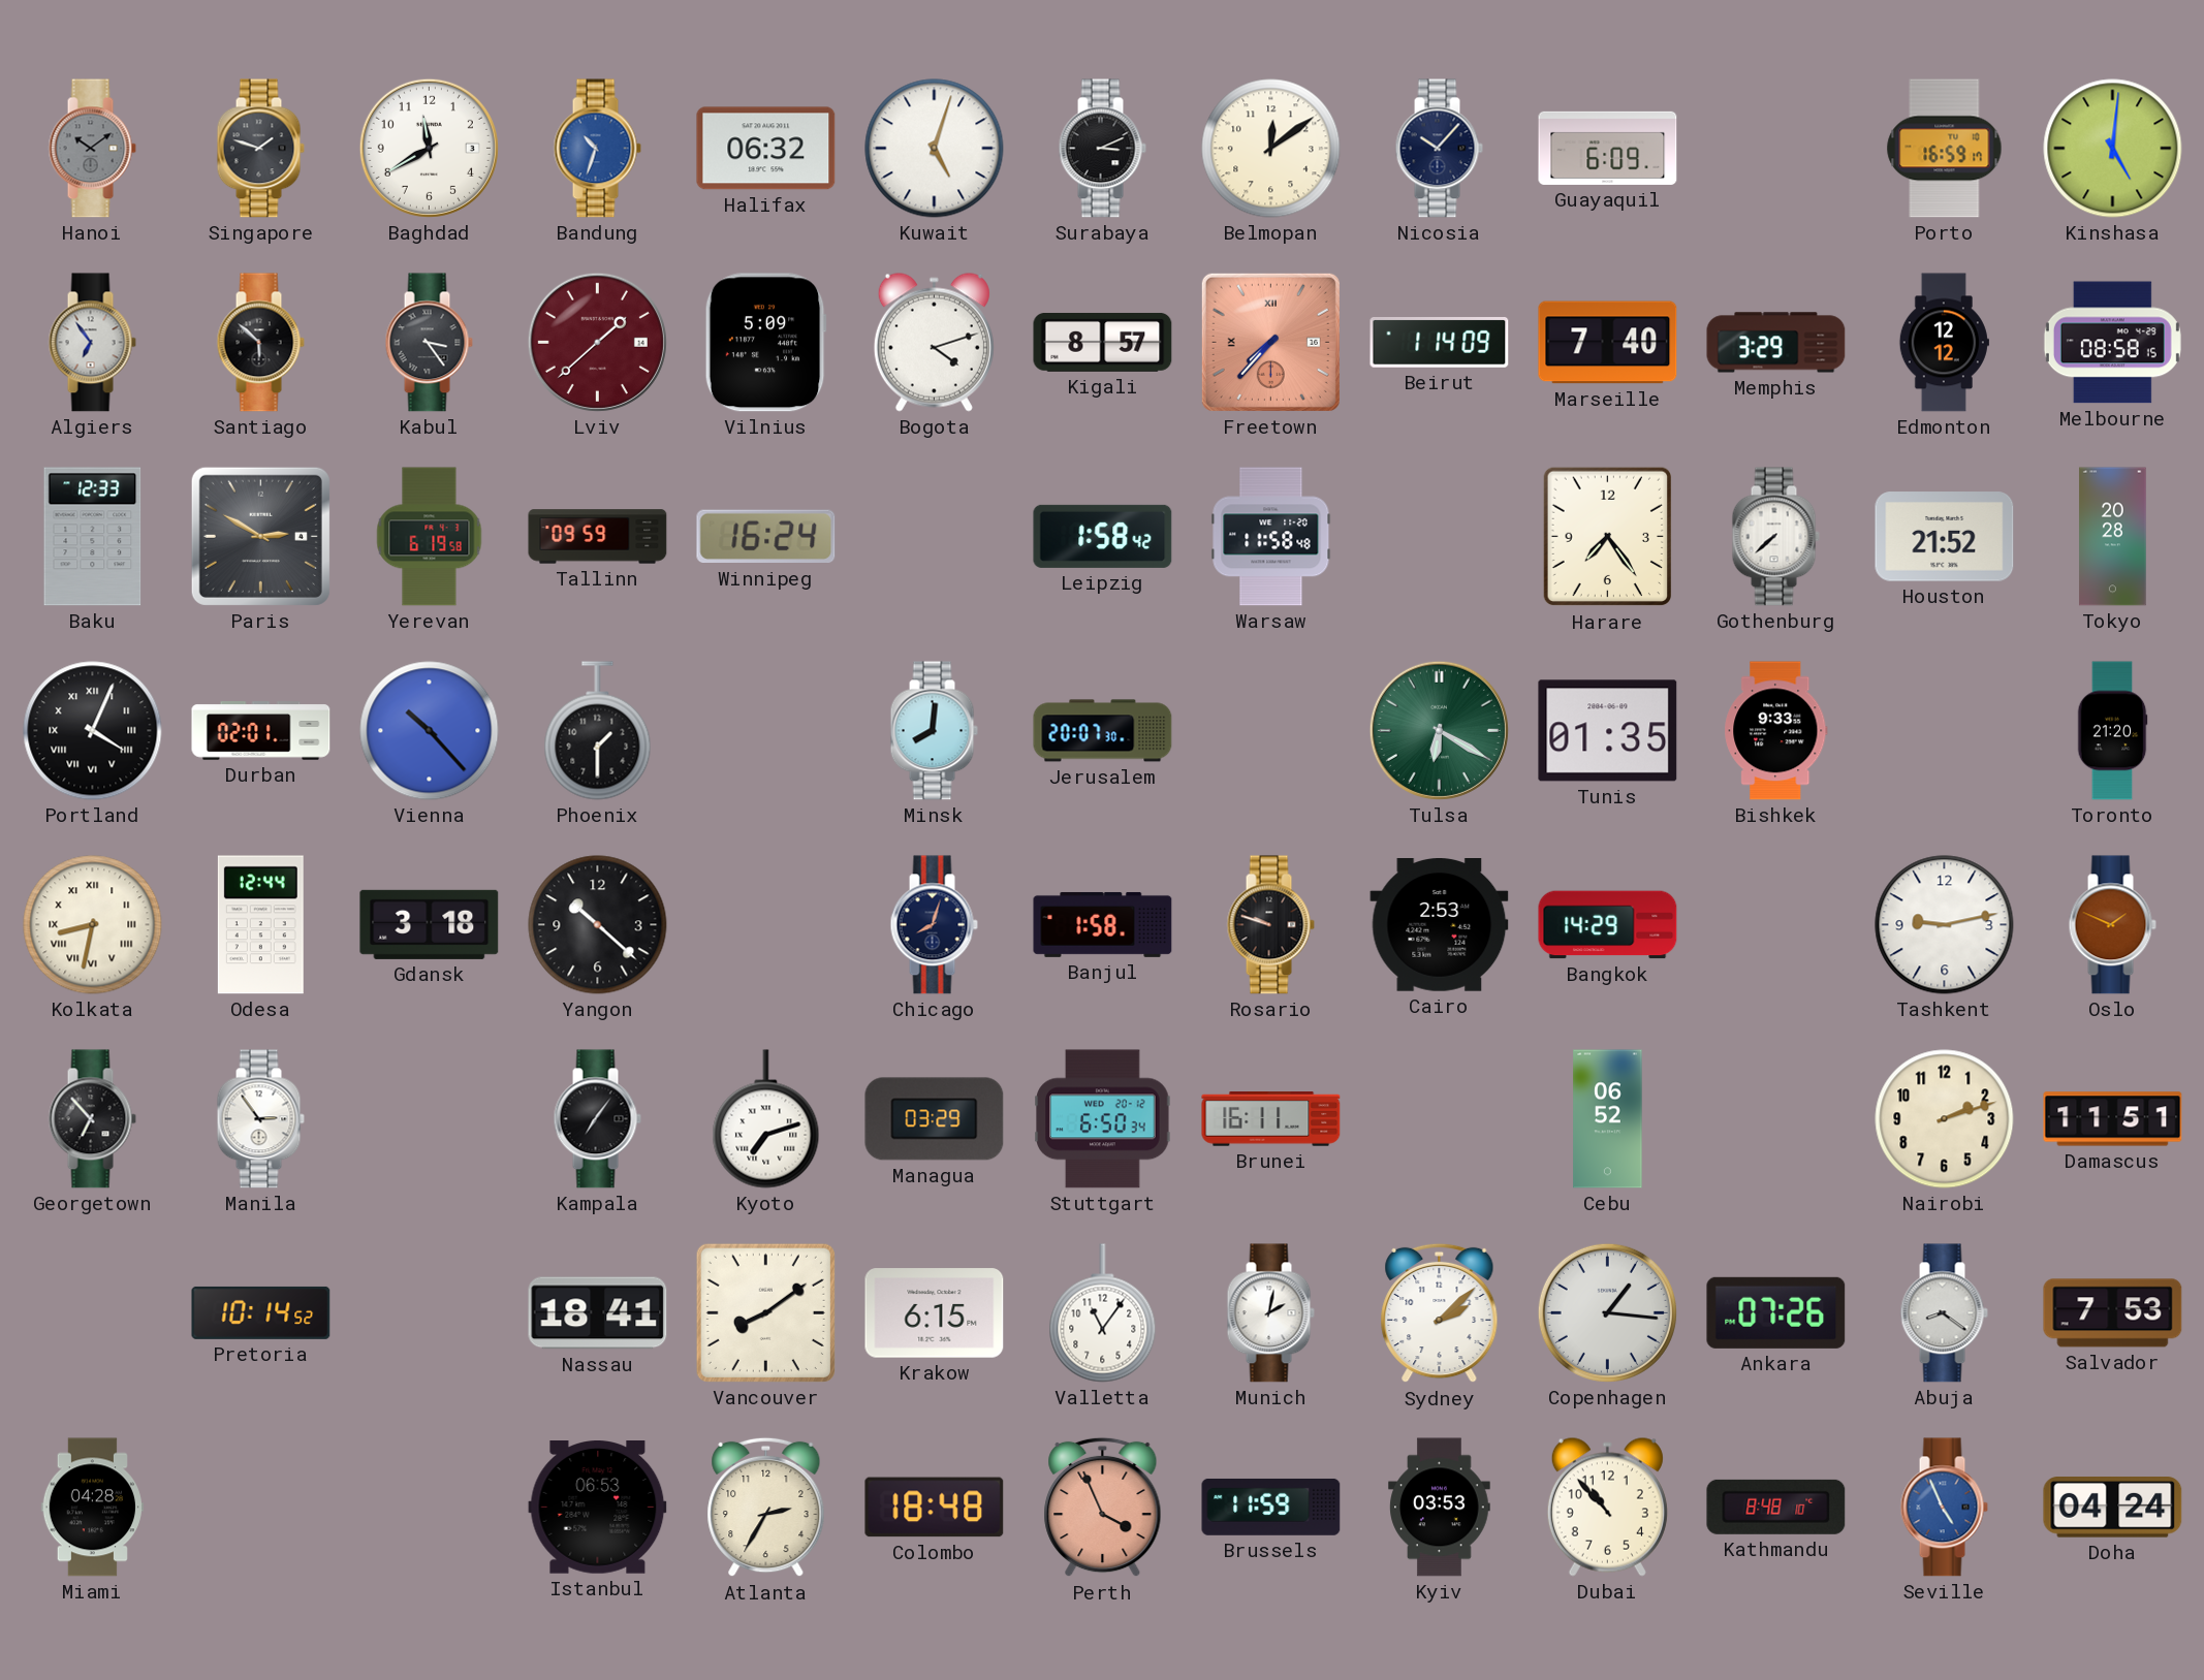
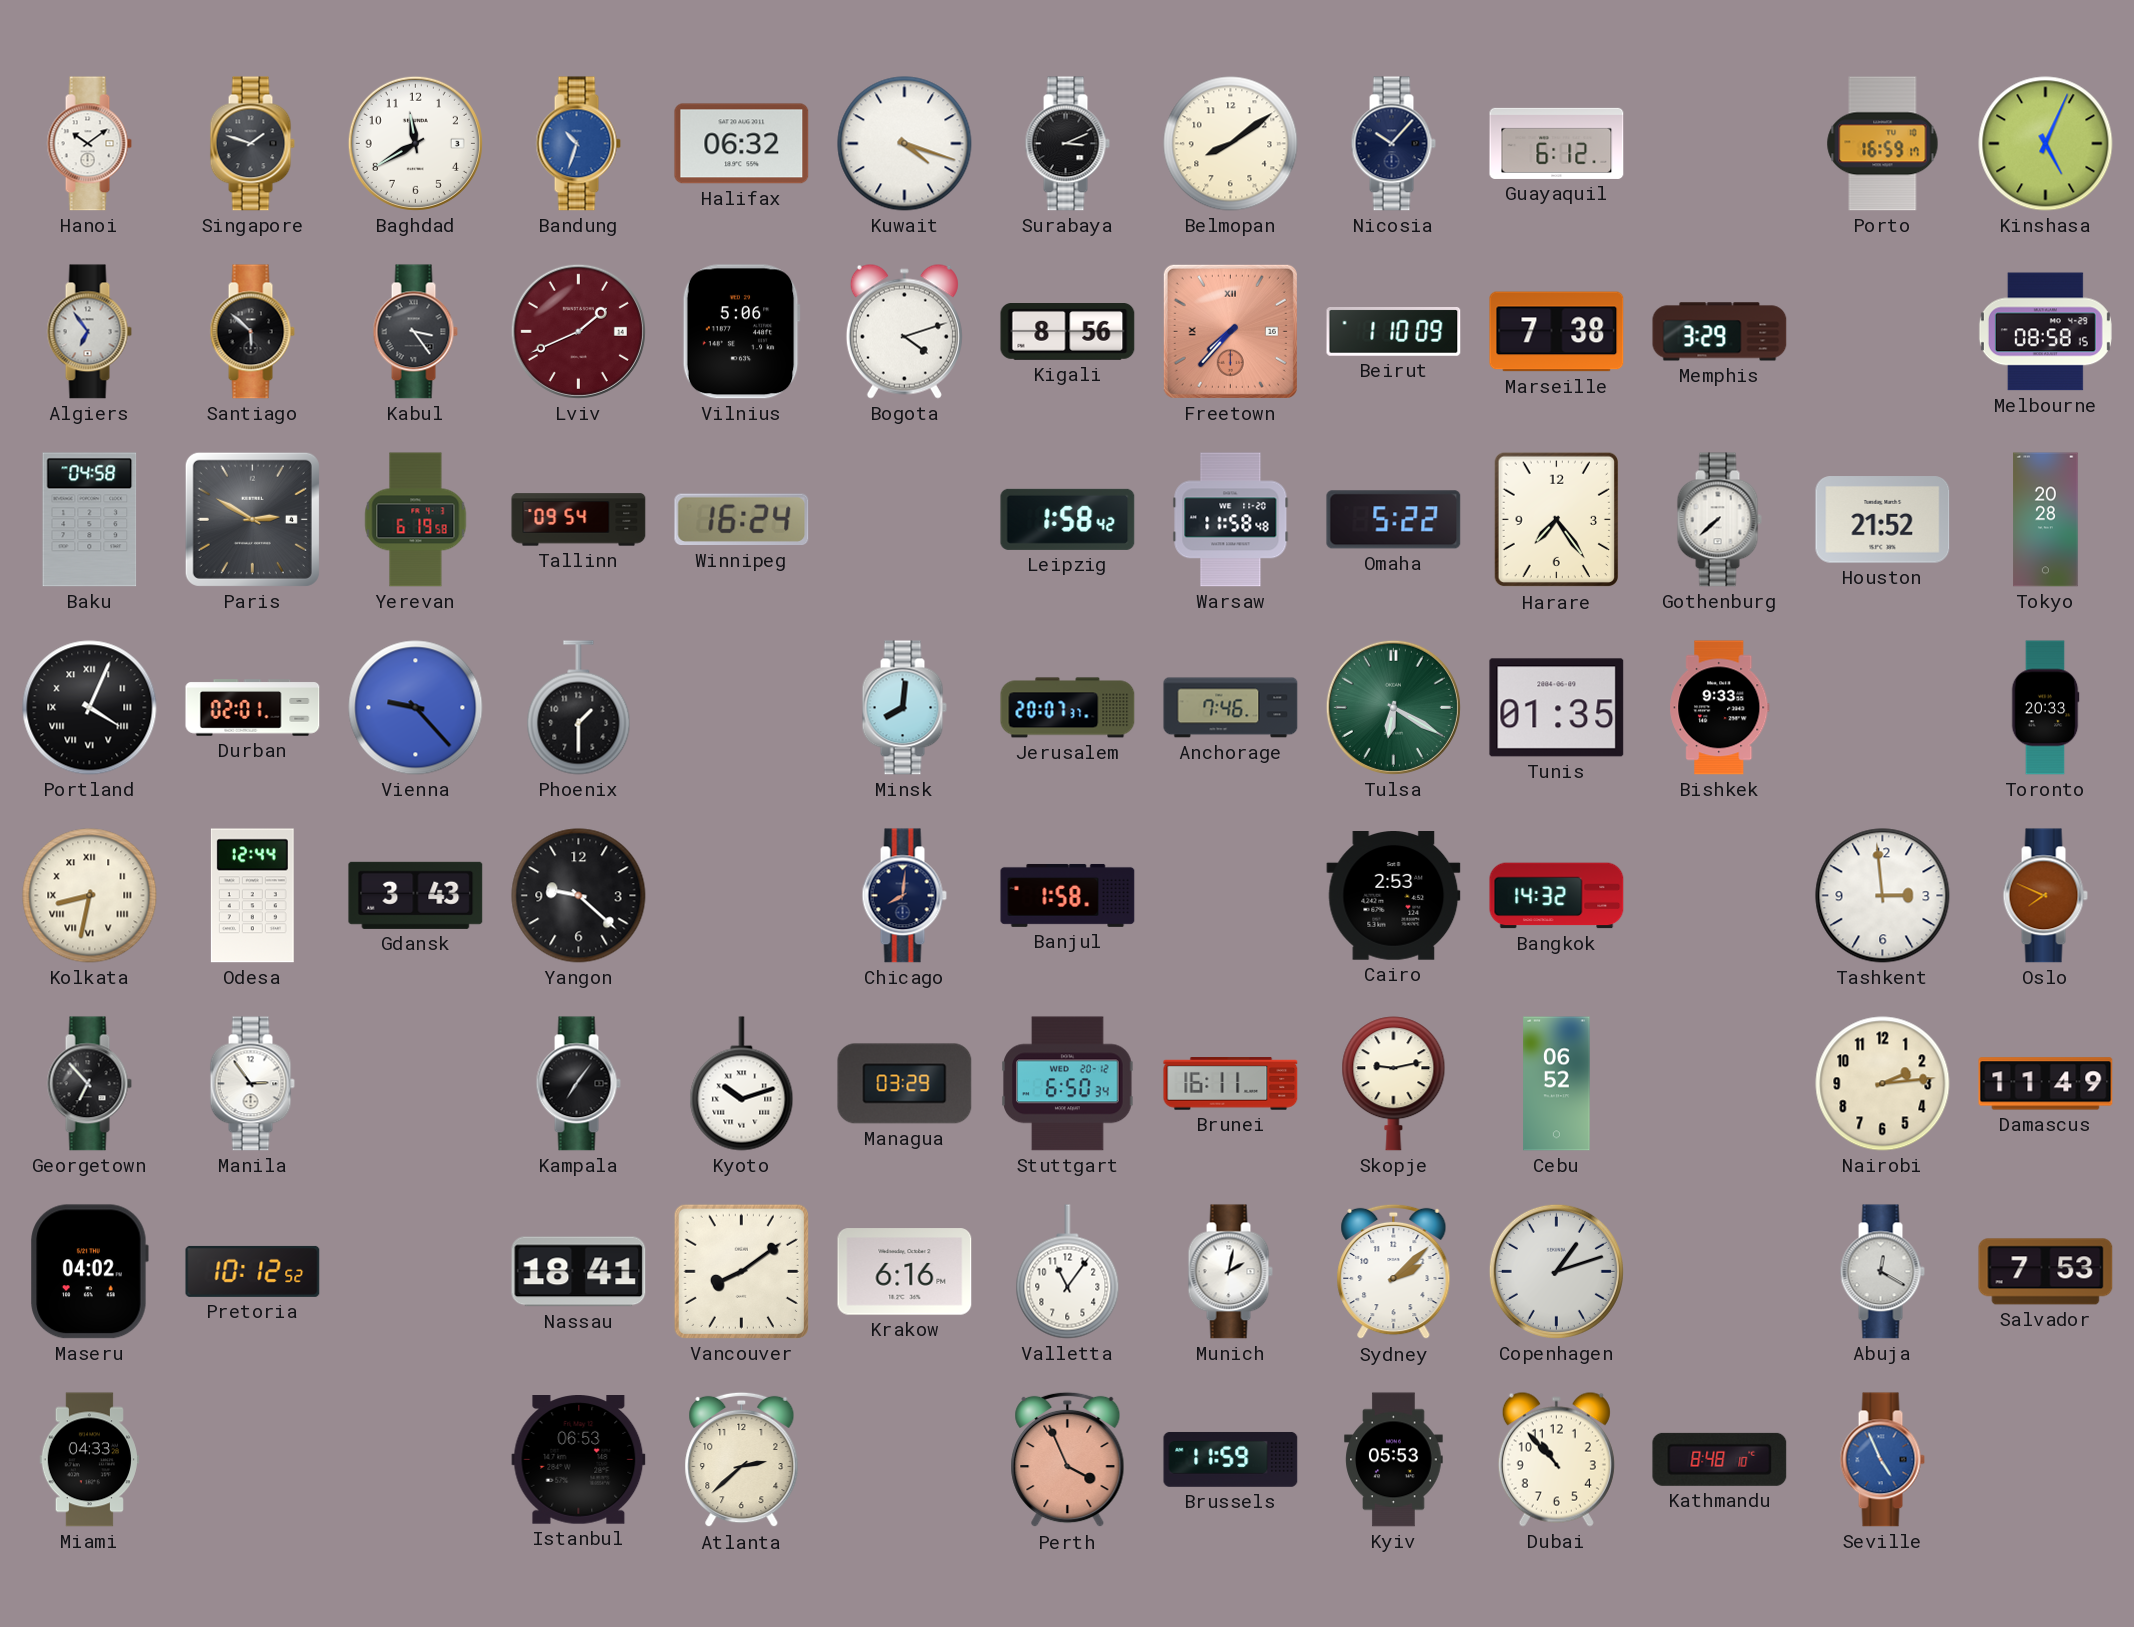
Hanoi dial: grey -> white
Kuwait: 5:03 -> 4:18
Belmopan: 12:09 -> 8:09
Guayaquil: 6:09 -> 6:12
Kinshasa: 5:01 -> 5:04
Lviv: 1:38 -> 1:41
Vilnius: 5:09 -> 5:06
Kigali: 8:57 -> 8:56
Beirut: 1:14 -> 1:10
Marseille: 7:40 -> 7:38
Edmonton: 12:12 -> none
Baku: 12:33 -> 04:58
Tallinn: 09:59 -> 09:54
Omaha: none -> 5:22
Vienna: 10:23 -> 9:23
Jerusalem: 20:07:30 -> 20:07:37
Anchorage: none -> 7:46
Toronto: 21:20 -> 20:33
Gdansk: 3:18 -> 3:43
Yangon: 10:22 -> 9:22
Chicago: 8:03 -> 8:01
Rosario: 9:48 -> none
Bangkok: 14:29 -> 14:32
Tashkent: 9:13 -> 2:59
Oslo: 1:49 -> 7:49
Kyoto: 7:12 -> 10:12
Skopje: none -> 9:13
Nairobi: 2:12 -> 2:14
Damascus: 11:51 -> 11:49
Maseru: none -> 04:02
Pretoria: 10:14 -> 10:12
Krakow: 6:15 -> 6:16
Copenhagen: 1:16 -> 1:12
Ankara: 07:26 -> none
Abuja: 8:21 -> 12:20
Miami: 04:28 -> 04:33
Atlanta: 2:35 -> 2:38
Colombo: 18:48 -> none
Kyiv: 03:53 -> 05:53
Doha: 04:24 -> none
